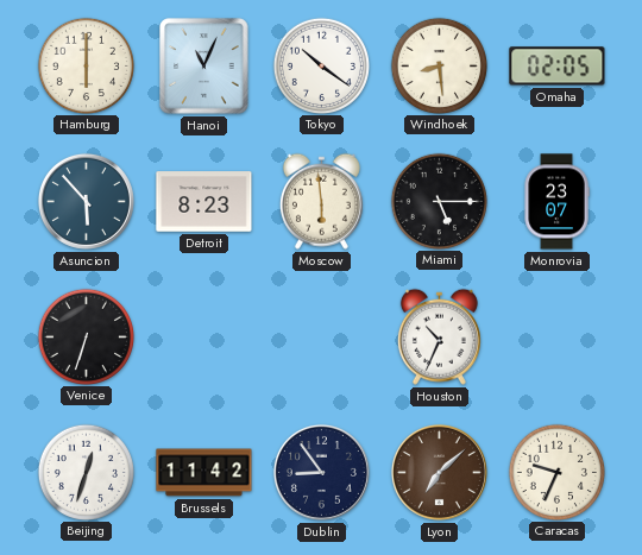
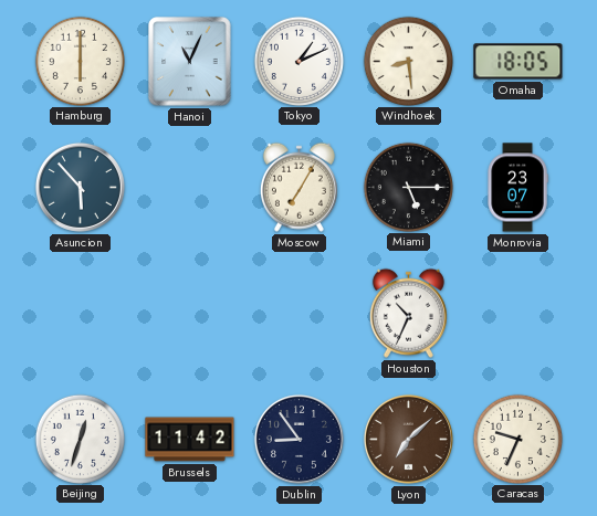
Tokyo: 10:21 -> 1:11
Omaha: 02:05 -> 18:05
Detroit: 8:23 -> none
Moscow: 5:59 -> 7:05
Venice: 6:33 -> none
